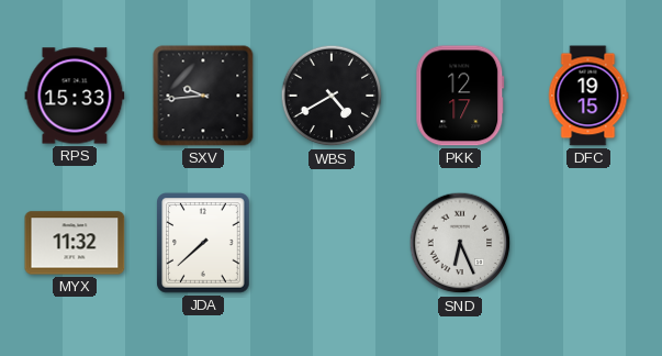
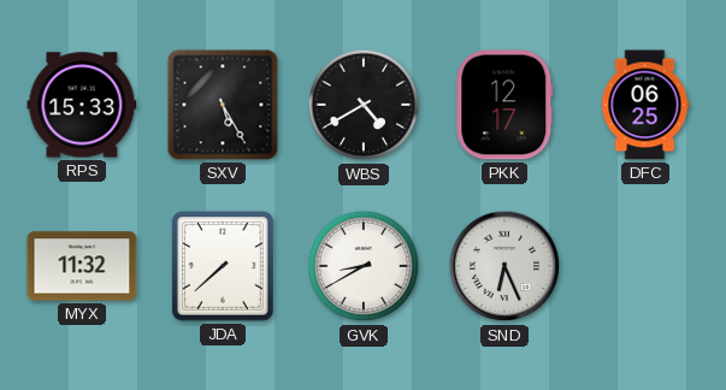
SXV: 9:44 -> 5:25
DFC: 19:15 -> 06:25
GVK: none -> 8:40
